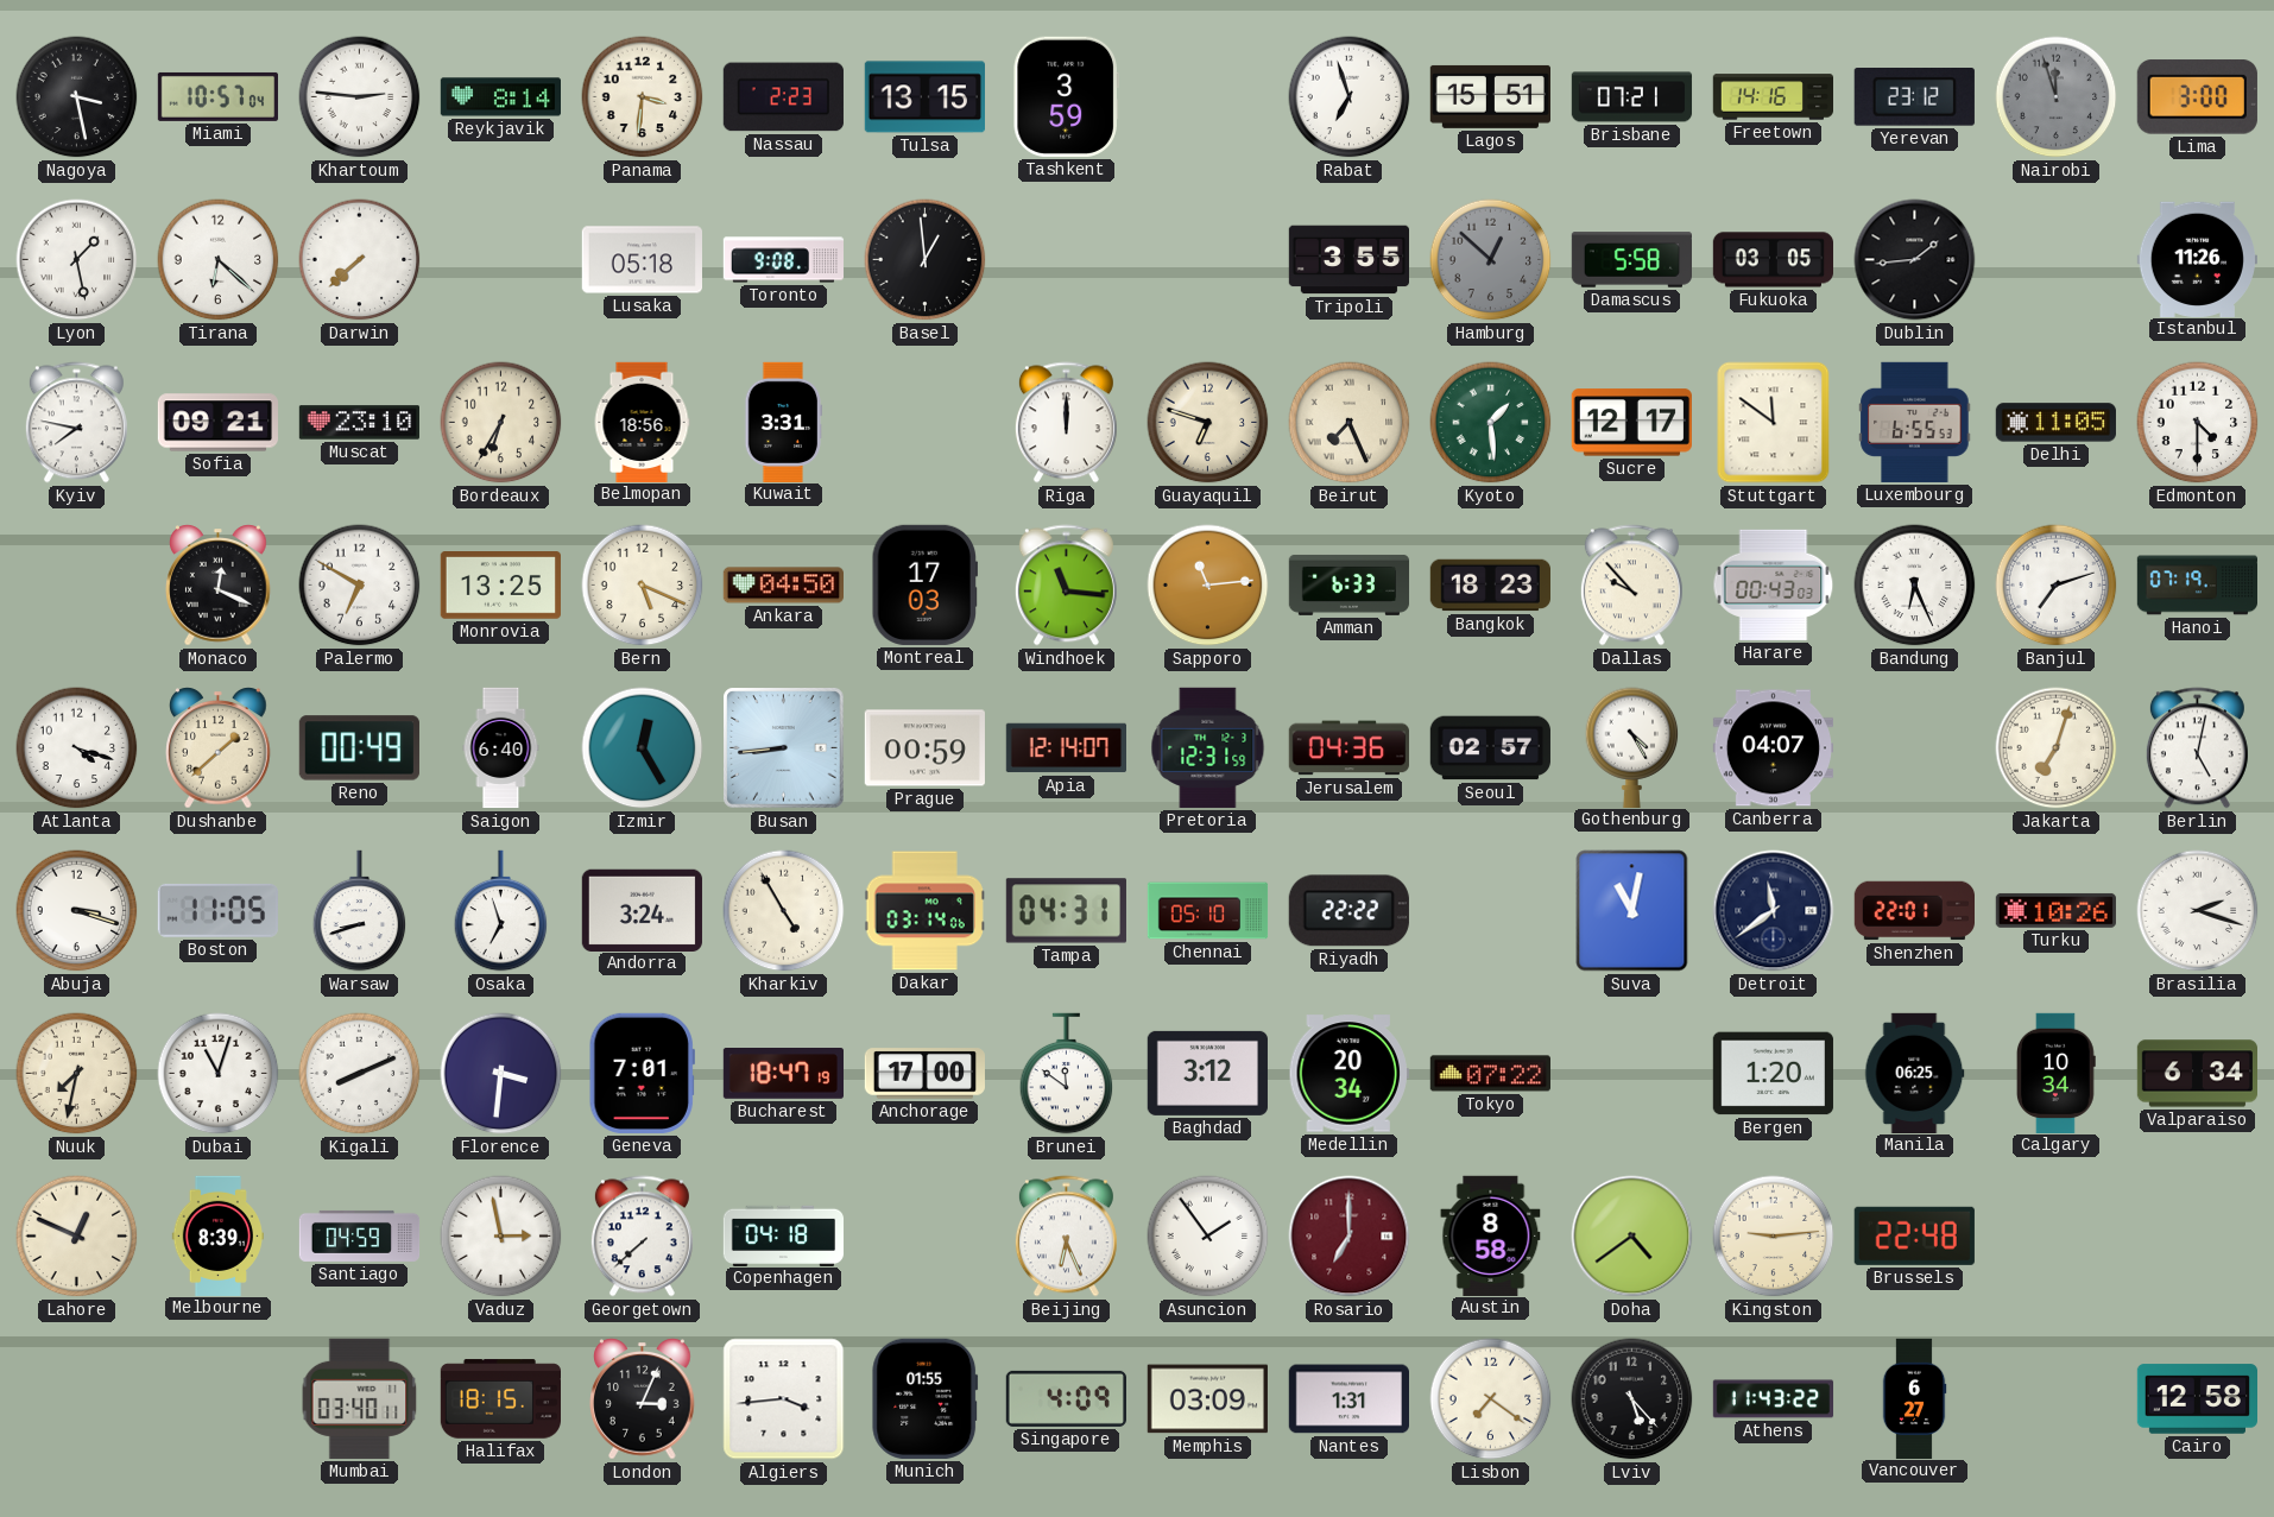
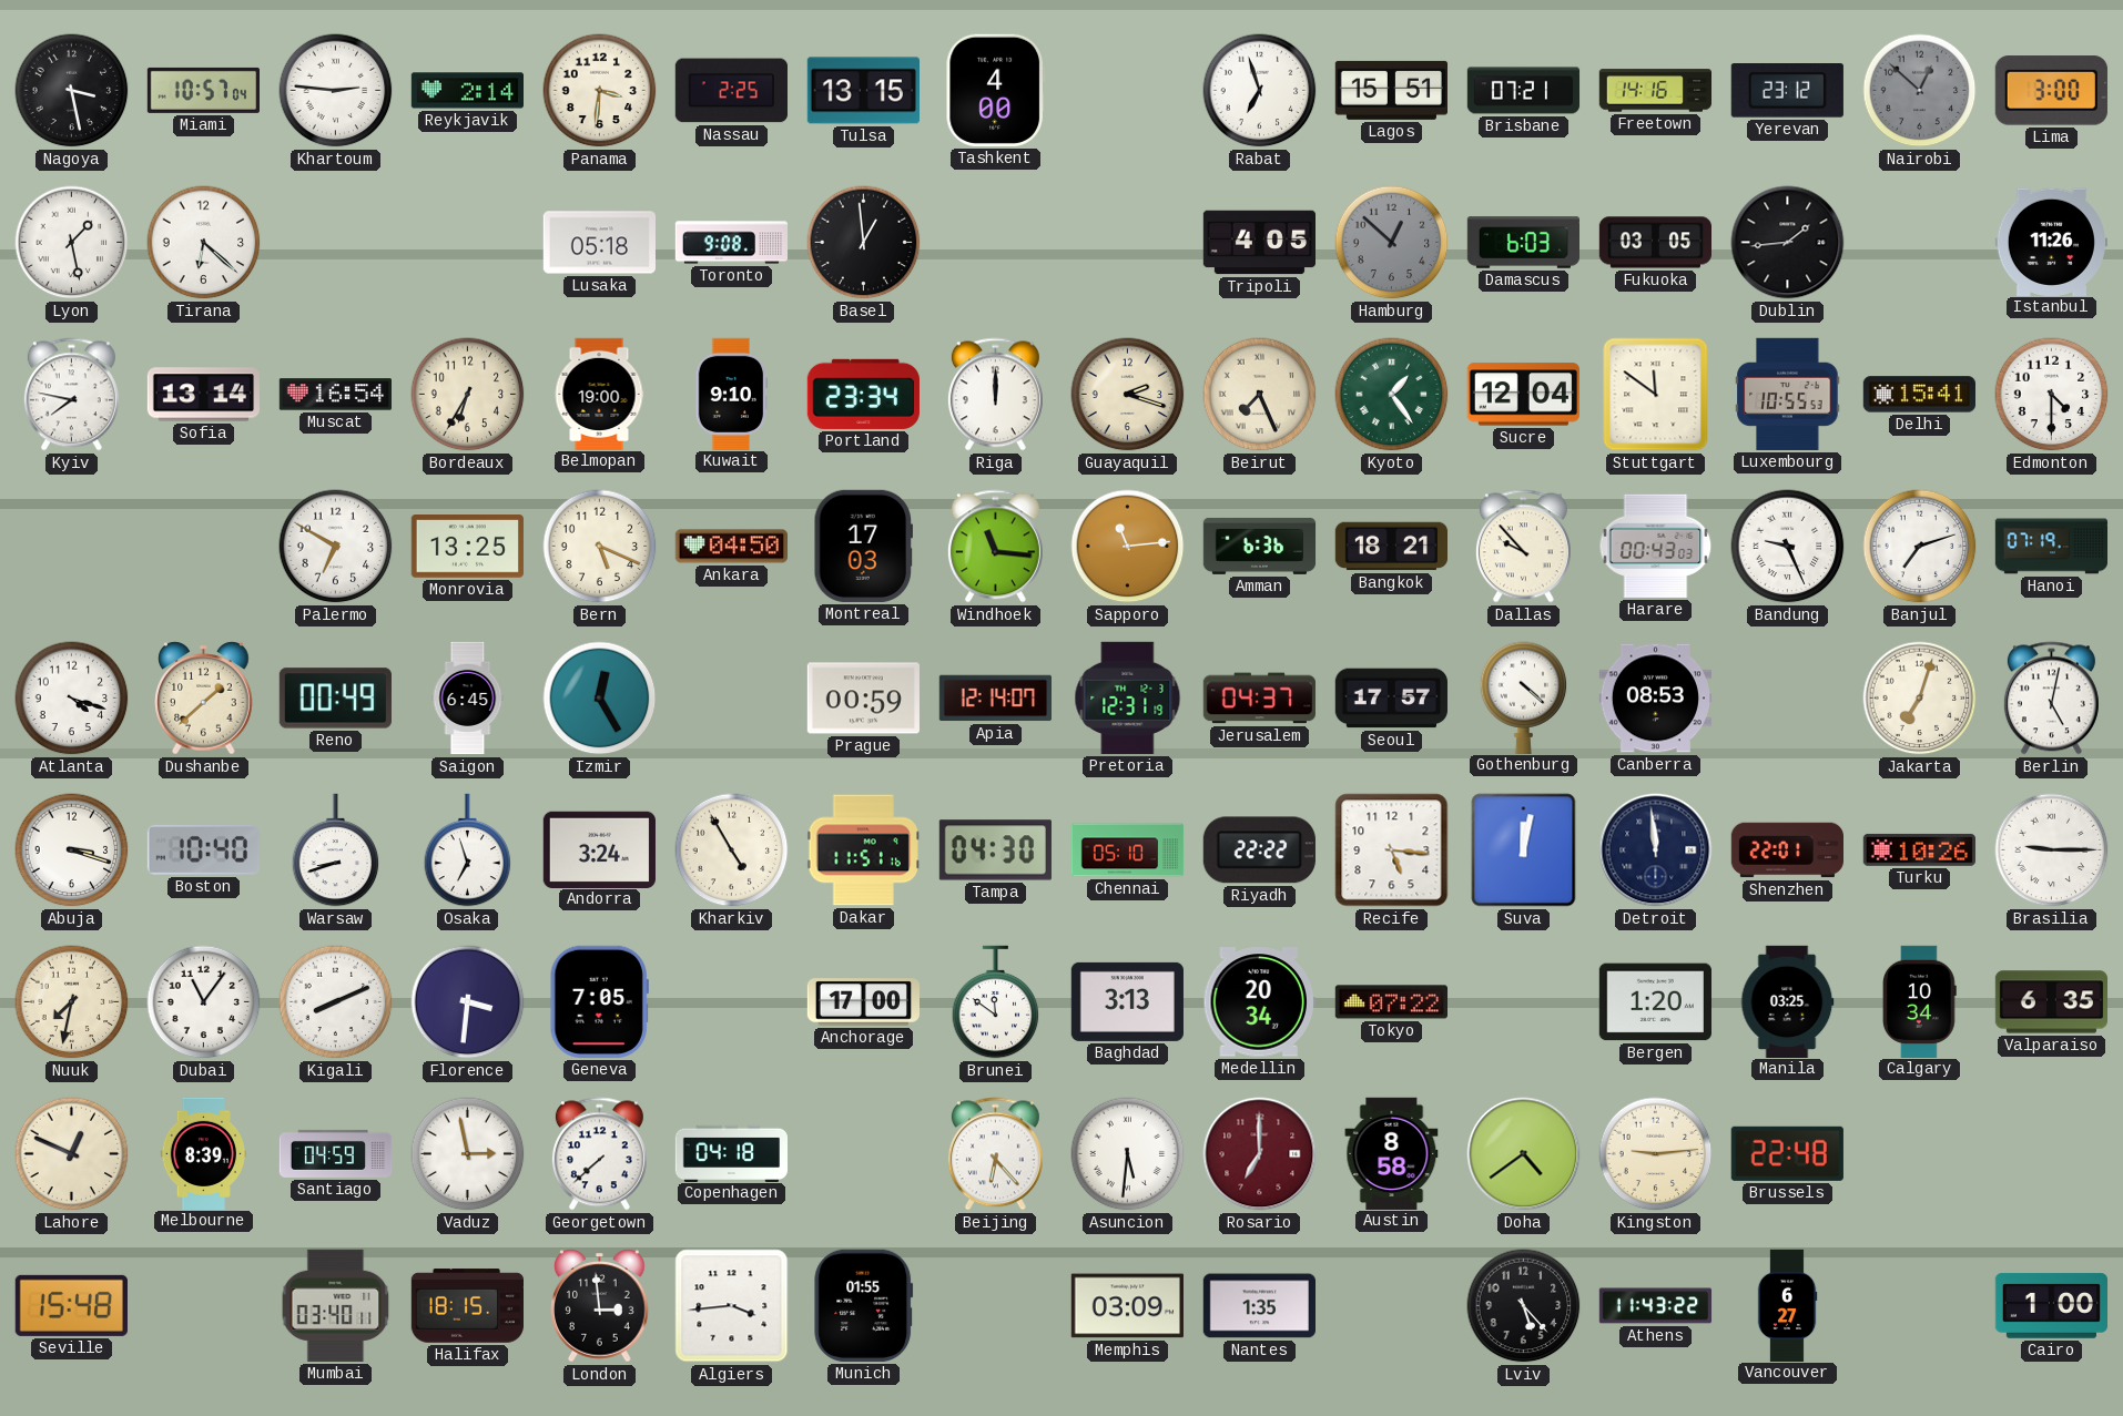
Reykjavik: 8:14 -> 2:14
Nassau: 2:23 -> 2:25
Tashkent: 3:59 -> 4:00
Nairobi: 11:57 -> 12:52
Darwin: 7:38 -> none
Tripoli: 3:55 -> 4:05
Damascus: 5:58 -> 6:03
Sofia: 09:21 -> 13:14
Muscat: 23:10 -> 16:54
Belmopan: 18:56 -> 19:00
Kuwait: 3:31 -> 9:10
Portland: none -> 23:34
Guayaquil: 6:48 -> 2:18
Kyoto: 1:29 -> 1:24
Sucre: 12:17 -> 12:04
Luxembourg: 6:55 -> 10:55
Delhi: 11:05 -> 15:41
Monaco: 12:19 -> none
Amman: 6:33 -> 6:36
Bangkok: 18:23 -> 18:21
Bandung: 6:26 -> 9:26
Saigon: 6:40 -> 6:45
Busan: 8:44 -> none
Pretoria: 12:31:59 -> 12:31:19
Jerusalem: 04:36 -> 04:37
Seoul: 02:57 -> 17:57
Gothenburg: 4:25 -> 4:22
Canberra: 04:07 -> 08:53
Boston: 11:05 -> 10:40
Dakar: 03:14 -> 11:51
Tampa: 04:31 -> 04:30
Recife: none -> 5:16
Suva: 11:02 -> 12:02
Detroit: 11:39 -> 11:59
Brasilia: 2:18 -> 9:15
Dubai: 11:03 -> 11:06
Geneva: 7:01 -> 7:05
Bucharest: 18:47 -> none
Baghdad: 3:12 -> 3:13
Manila: 06:25 -> 03:25
Valparaiso: 6:34 -> 6:35
Beijing: 6:26 -> 6:23
Asuncion: 1:54 -> 5:31
Seville: none -> 15:48
London: 3:04 -> 2:59
Singapore: 4:09 -> none
Nantes: 1:31 -> 1:35
Lisbon: 7:21 -> none
Cairo: 12:58 -> 1:00
